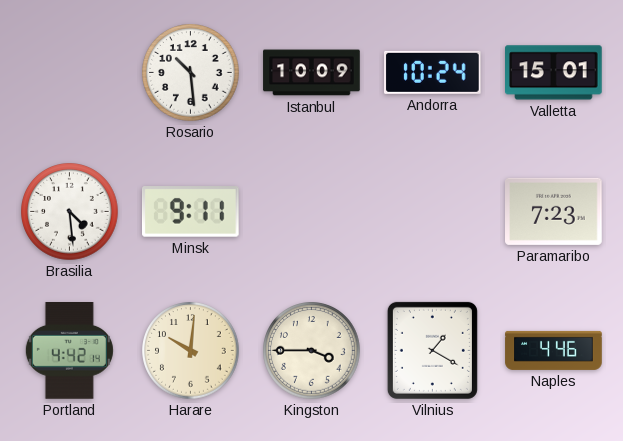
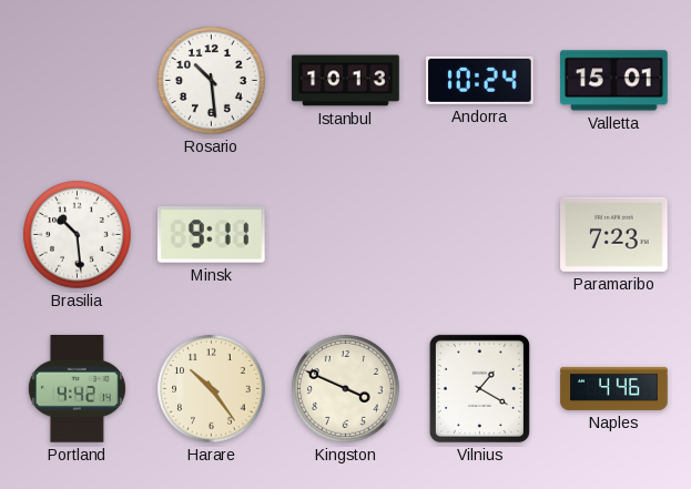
Istanbul: 10:09 -> 10:13
Brasilia: 4:29 -> 10:29
Harare: 10:01 -> 10:24
Kingston: 3:45 -> 3:49
